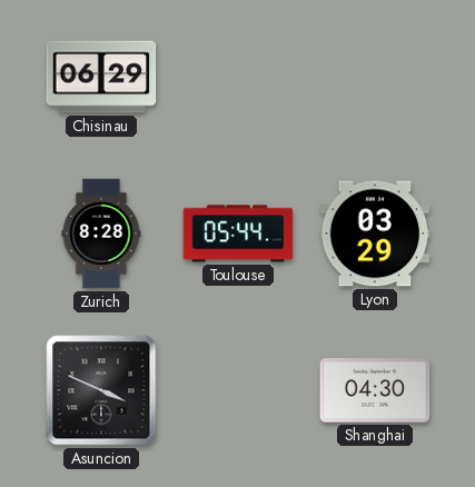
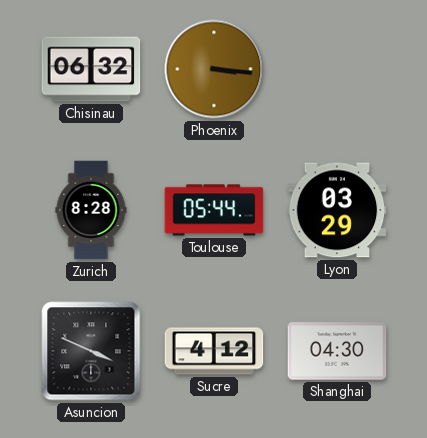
Chisinau: 06:29 -> 06:32
Phoenix: none -> 3:16
Sucre: none -> 4:12
